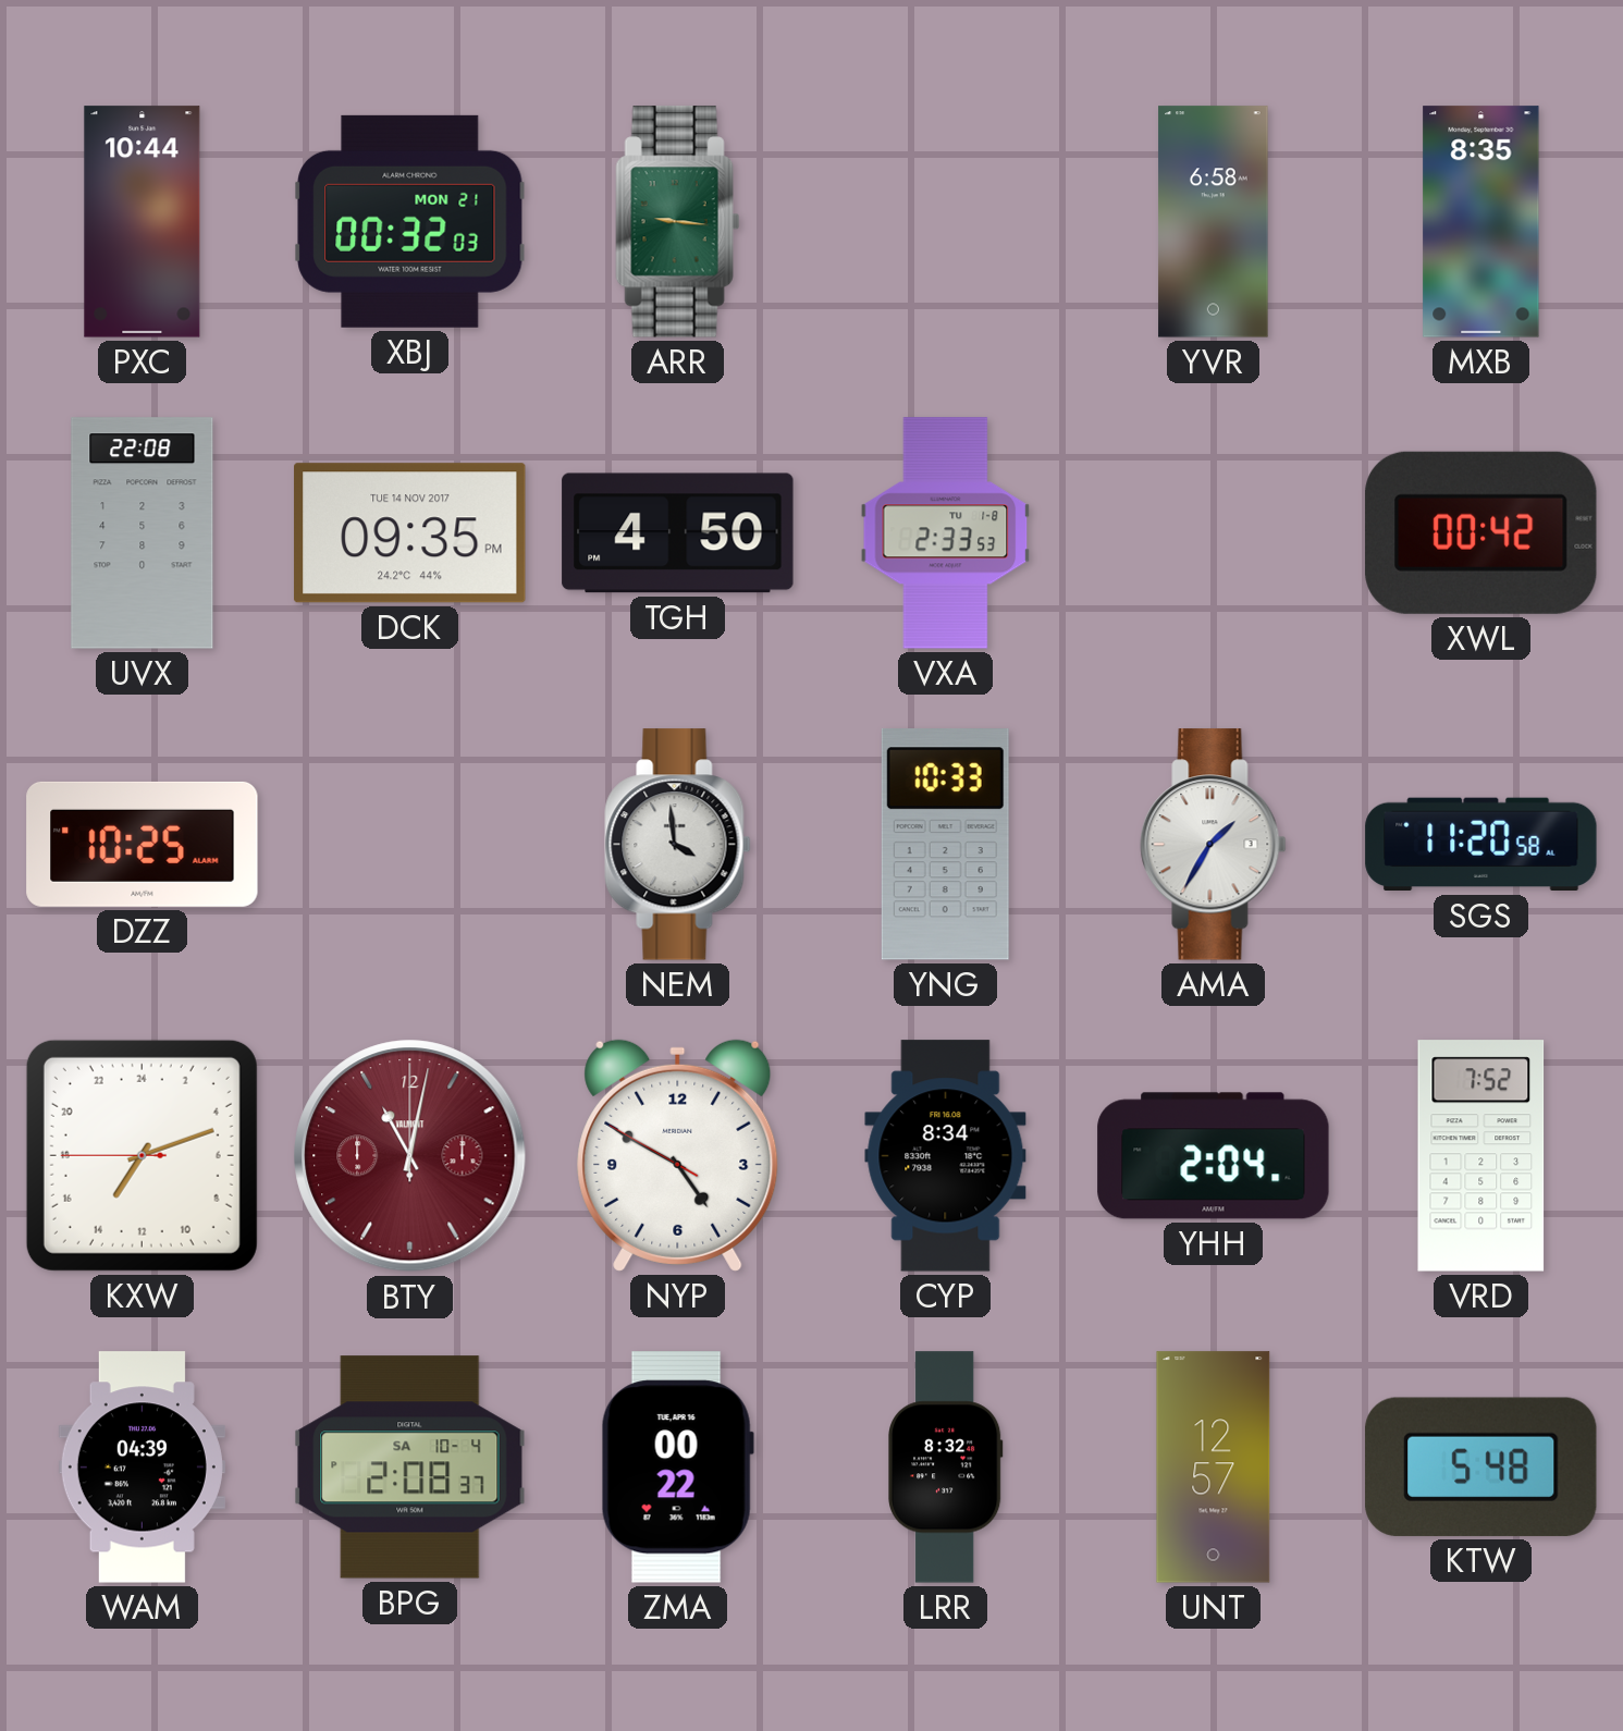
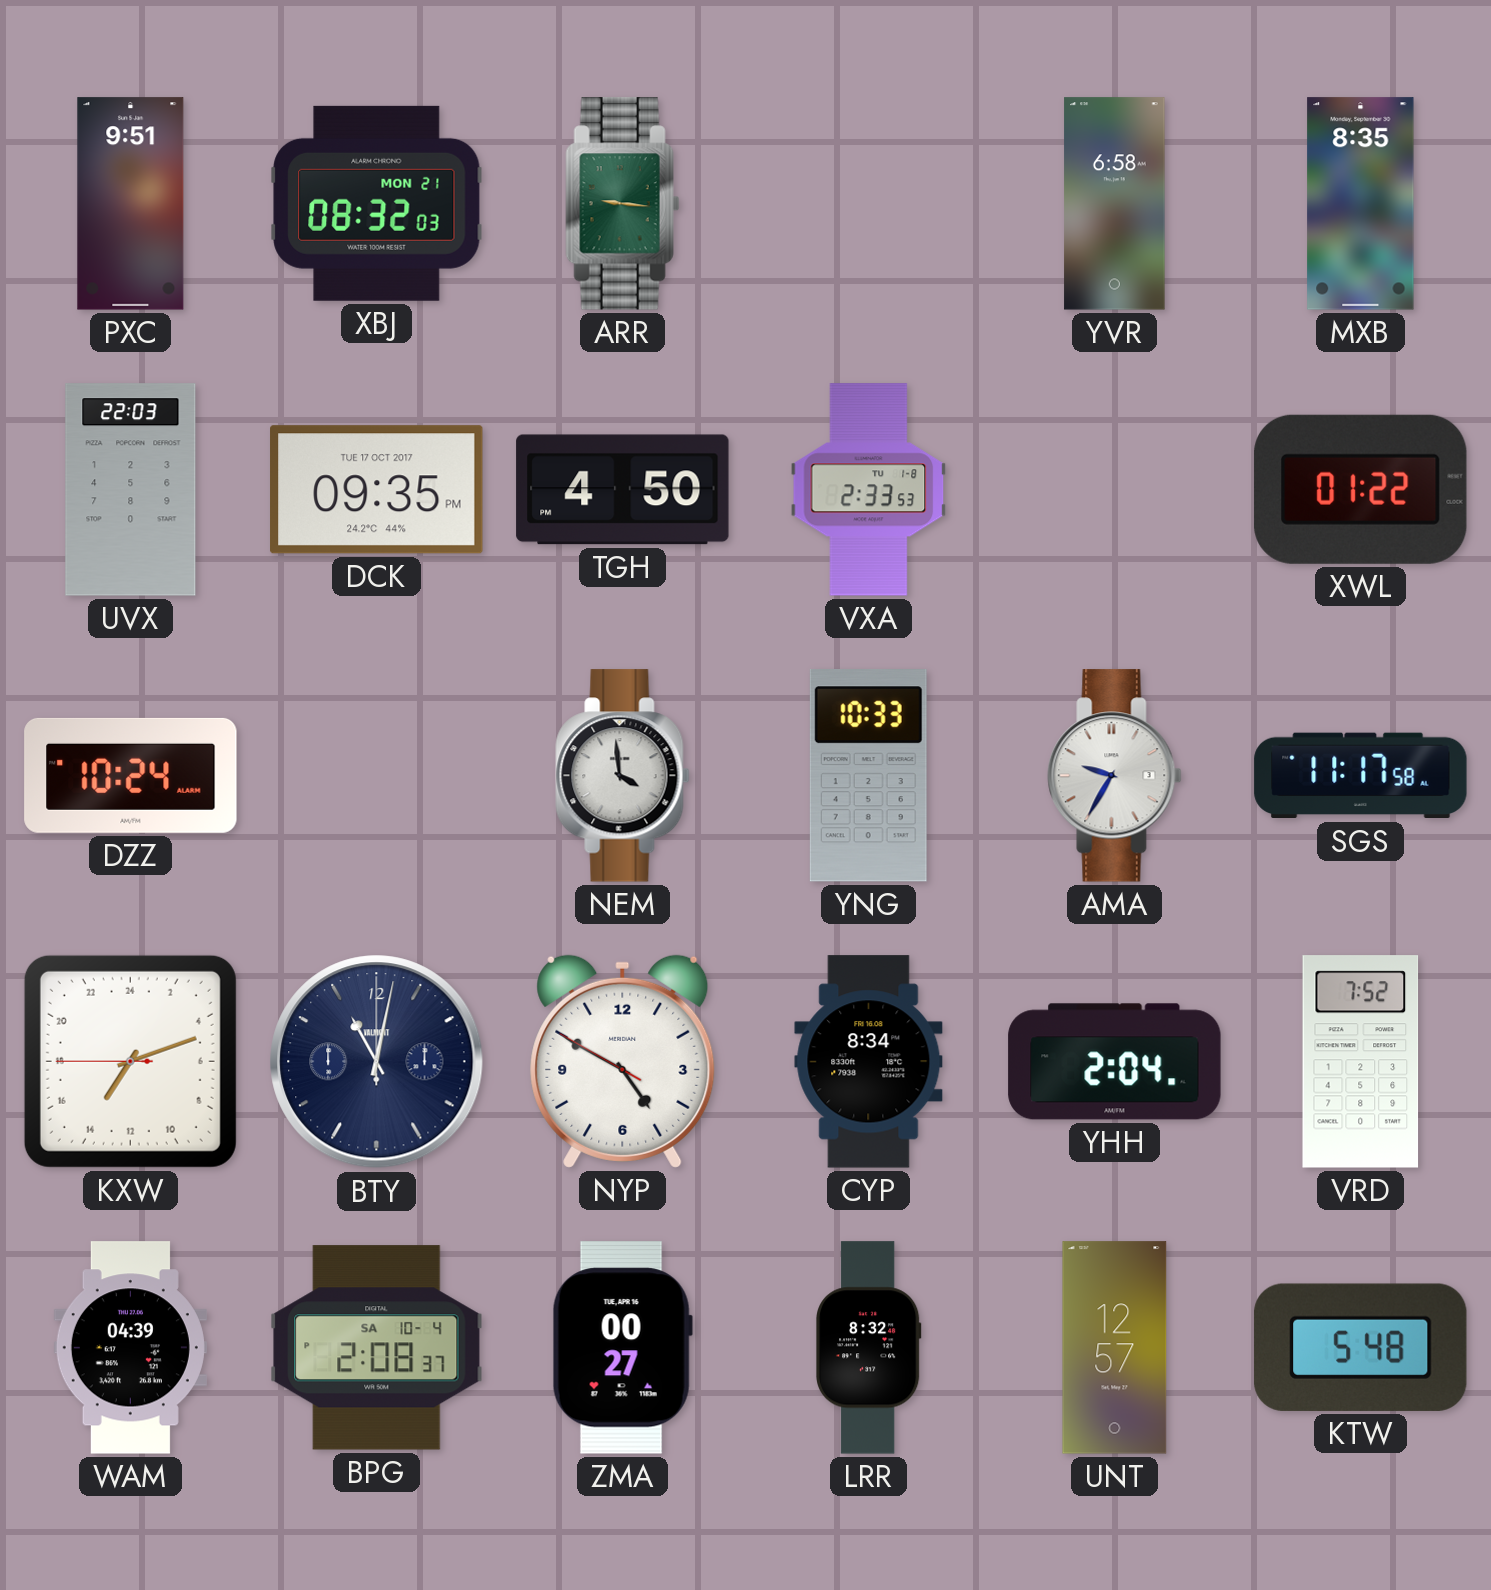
PXC: 10:44 -> 9:51
XBJ: 00:32 -> 08:32
UVX: 22:08 -> 22:03
DCK date: TUE 14 NOV 2017 -> TUE 17 OCT 2017
XWL: 00:42 -> 01:22
DZZ: 10:25 -> 10:24
AMA: 1:35 -> 9:35
SGS: 11:20 -> 11:17
BTY dial: burgundy -> navy
ZMA: 00:22 -> 00:27
